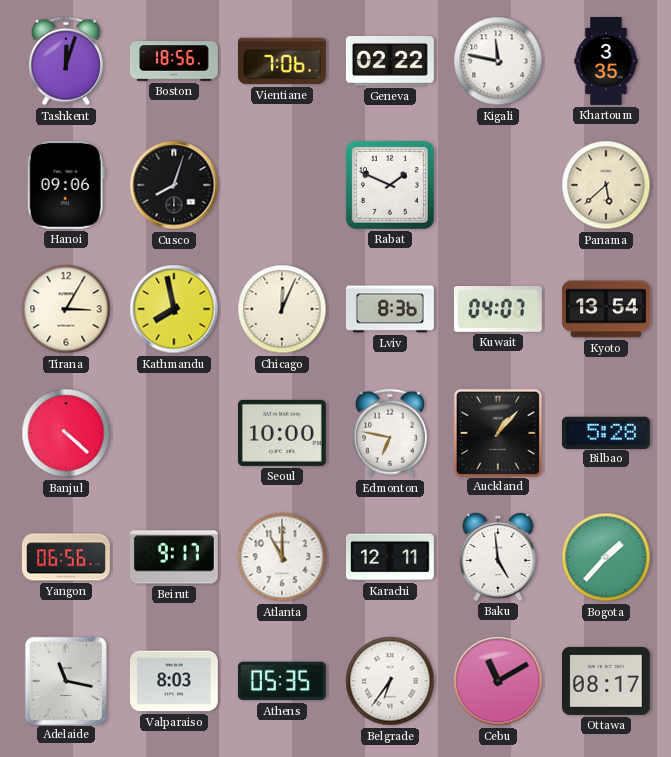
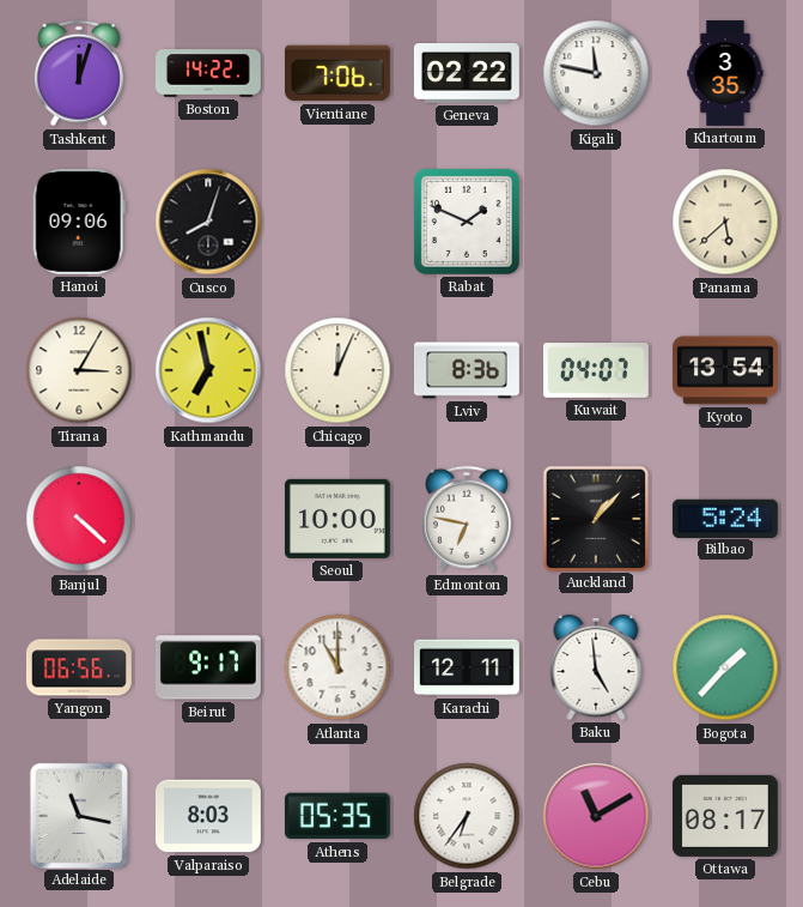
Boston: 18:56 -> 14:22
Kathmandu: 7:58 -> 6:58
Bilbao: 5:28 -> 5:24
